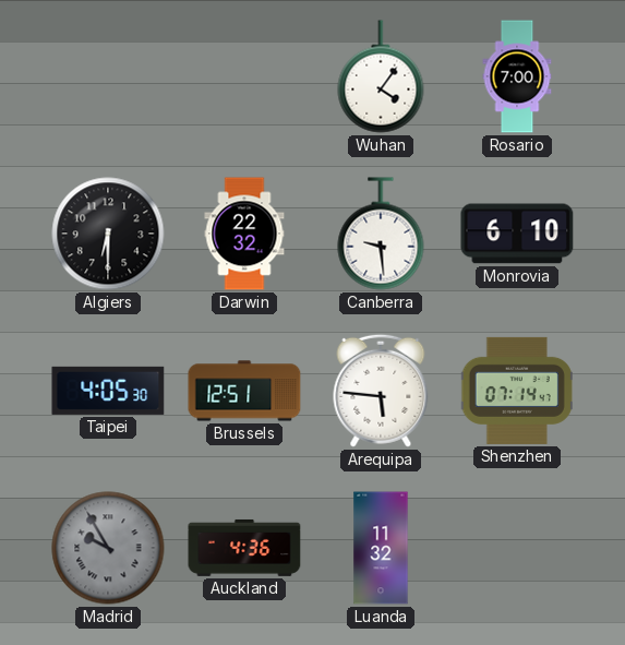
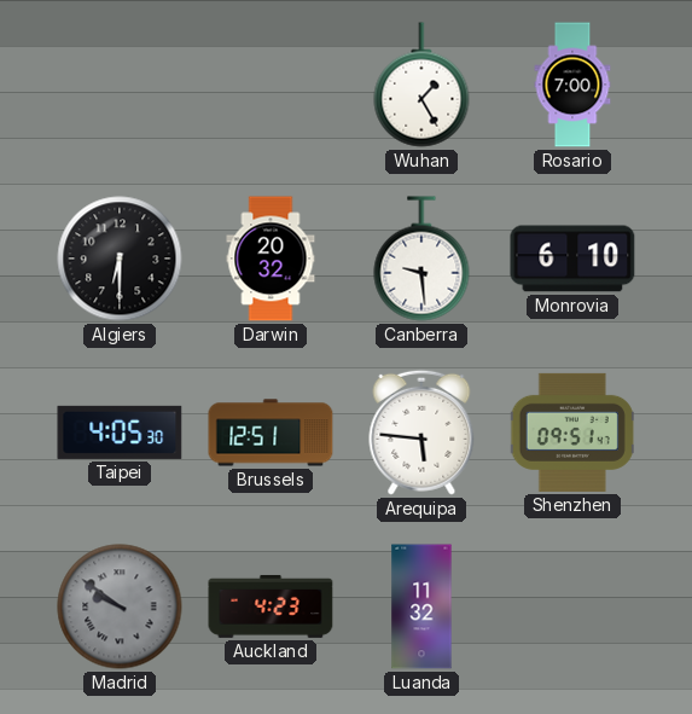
Wuhan: 4:06 -> 1:25
Darwin: 22:32 -> 20:32
Shenzhen: 07:14 -> 09:51
Madrid: 9:55 -> 9:51
Auckland: 4:36 -> 4:23
